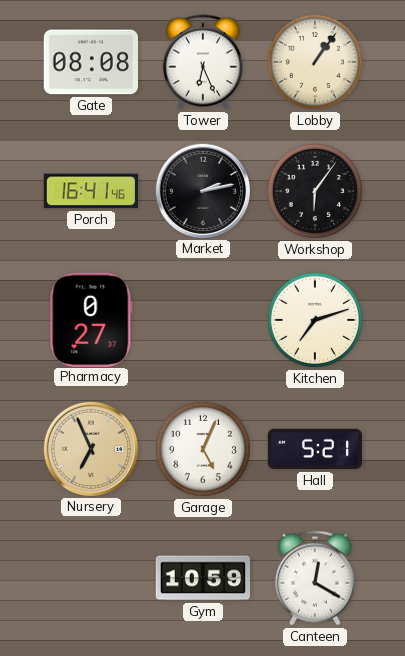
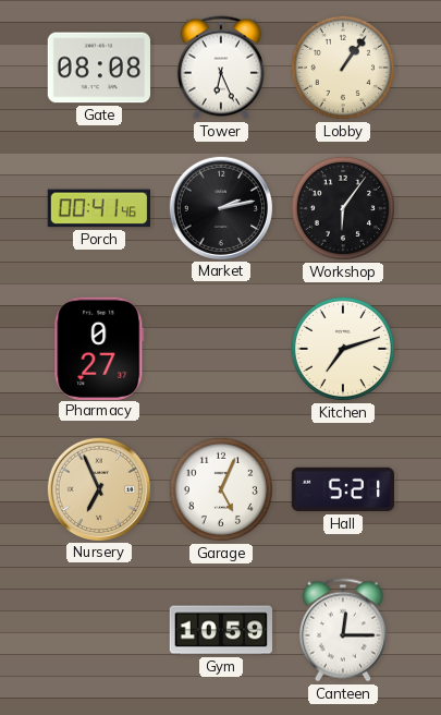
Porch: 16:41 -> 00:41
Canteen: 12:20 -> 12:15
